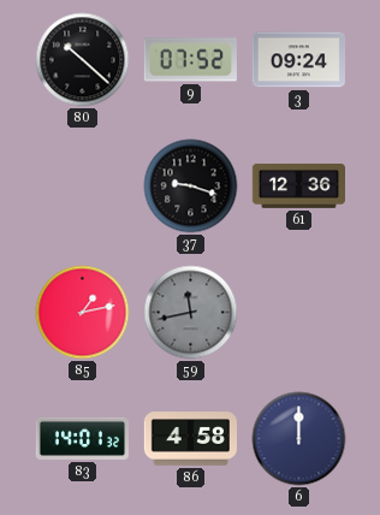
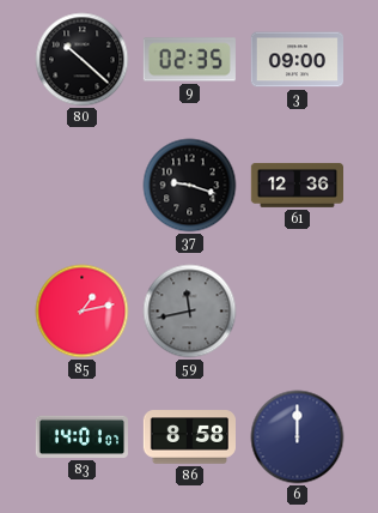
9: 07:52 -> 02:35
3: 09:24 -> 09:00
83: 14:01:32 -> 14:01:07
86: 4:58 -> 8:58
